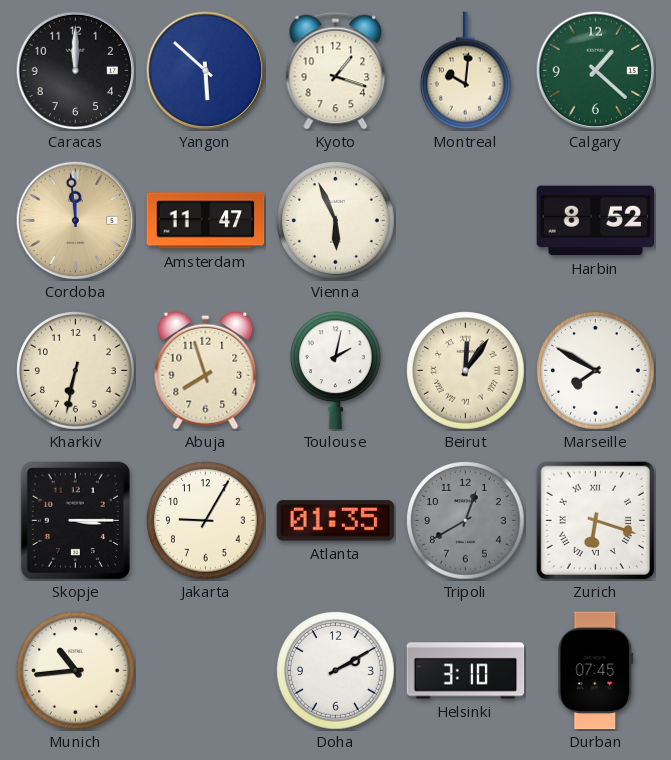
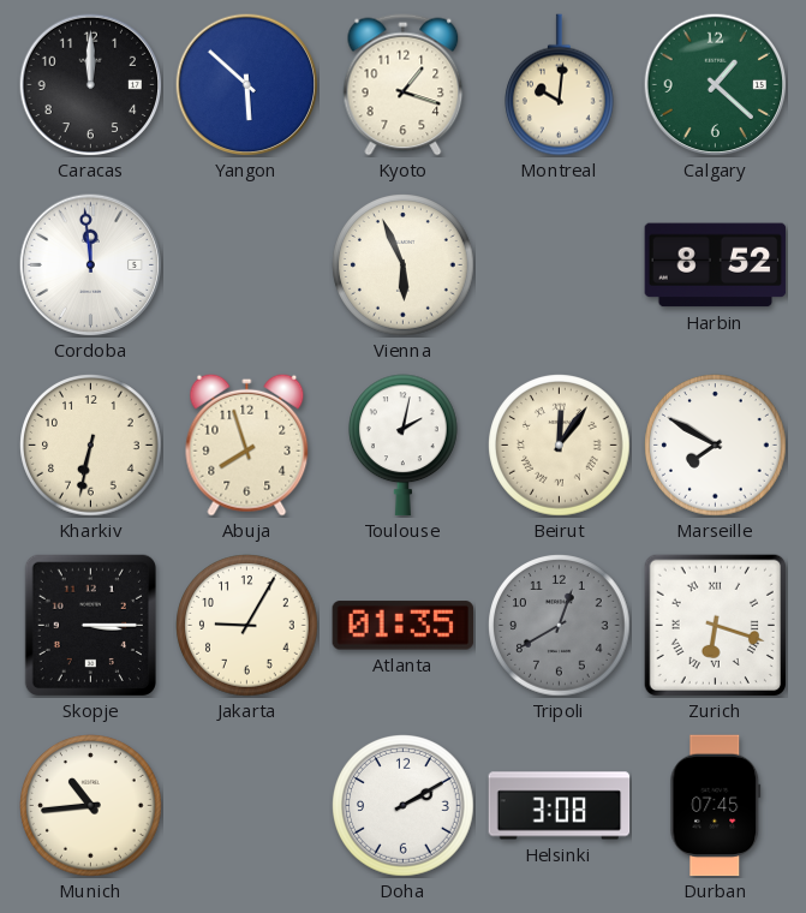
Cordoba dial: champagne -> white
Amsterdam: 11:47 -> none
Helsinki: 3:10 -> 3:08
